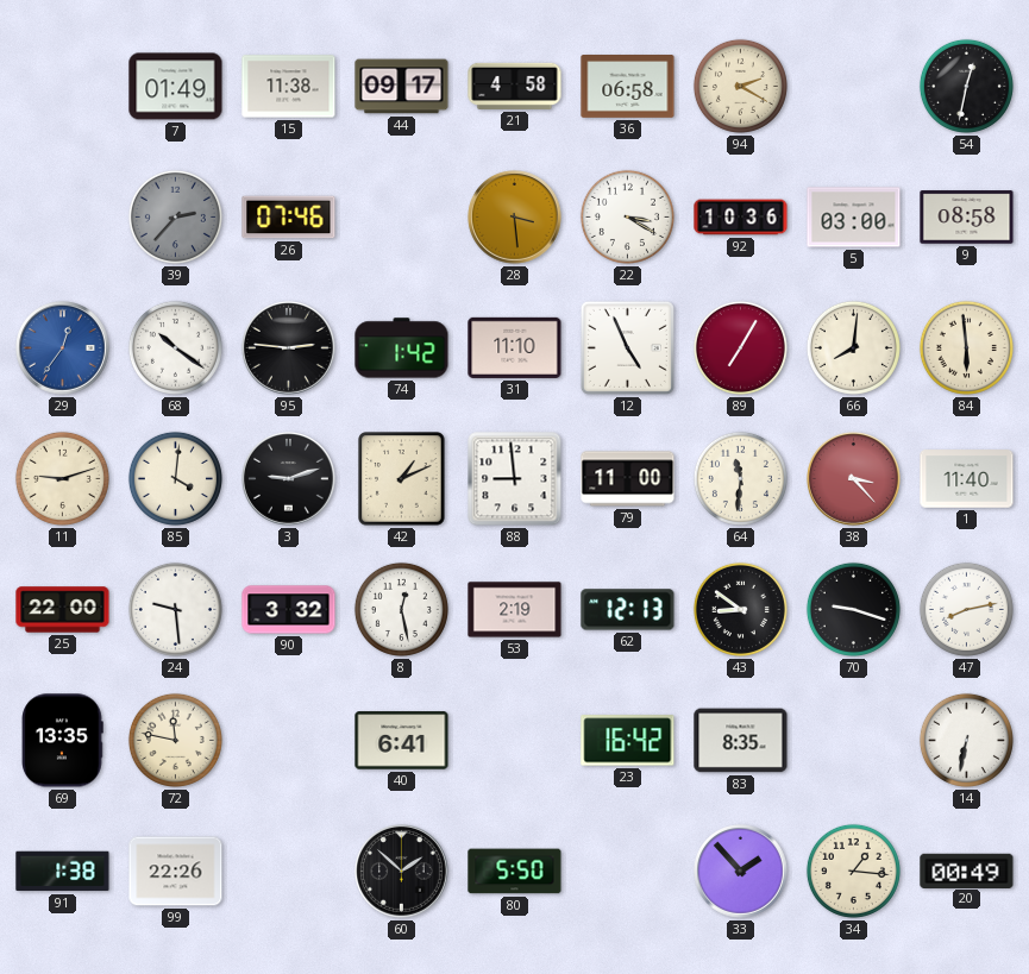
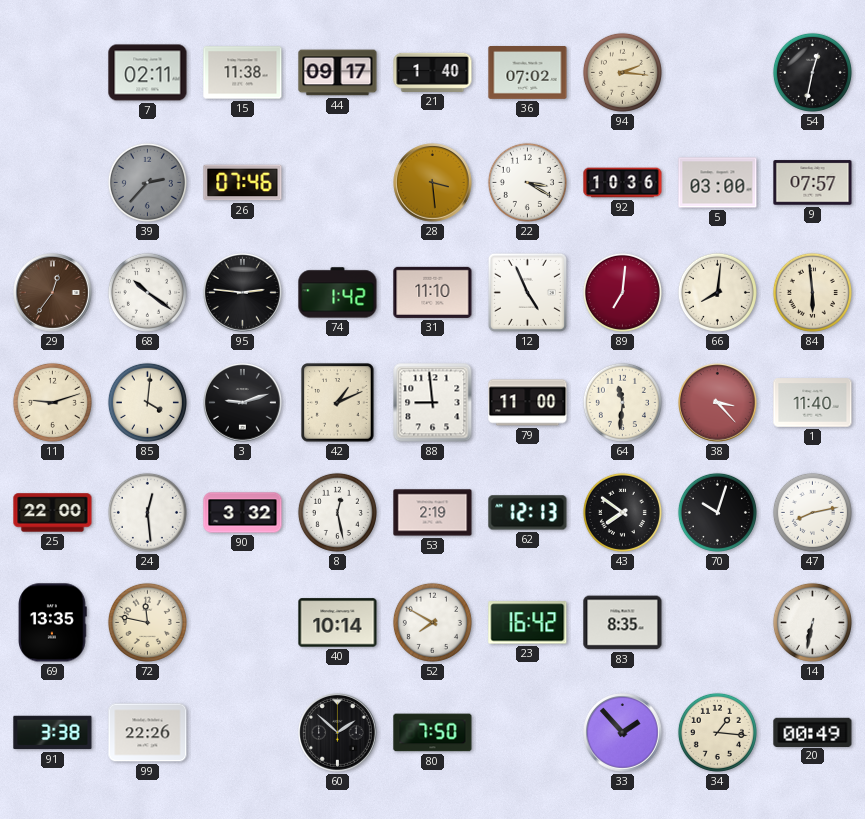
7: 01:49 -> 02:11
21: 4:58 -> 1:40
36: 06:58 -> 07:02
94: 2:20 -> 2:16
9: 08:58 -> 07:57
29 dial: blue -> brown
89: 7:05 -> 7:01
24: 9:29 -> 12:29
43: 8:51 -> 7:51
70: 9:18 -> 10:03
40: 6:41 -> 10:14
52: none -> 7:50
91: 1:38 -> 3:38
80: 5:50 -> 7:50
